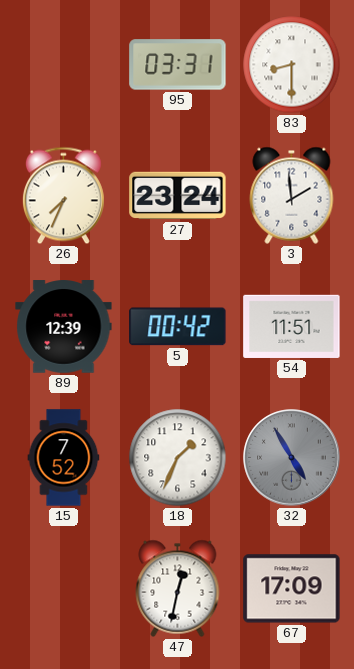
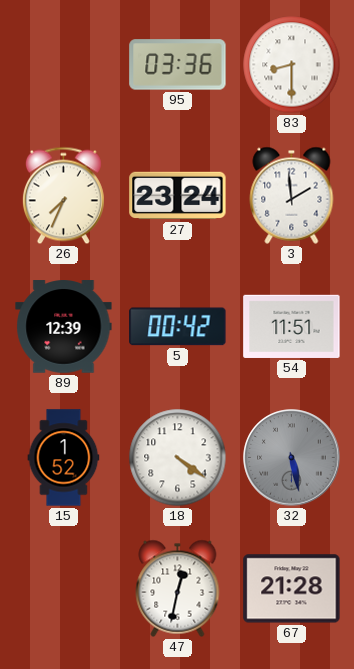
95: 03:31 -> 03:36
15: 7:52 -> 1:52
18: 1:34 -> 4:21
32: 4:55 -> 5:28
67: 17:09 -> 21:28
